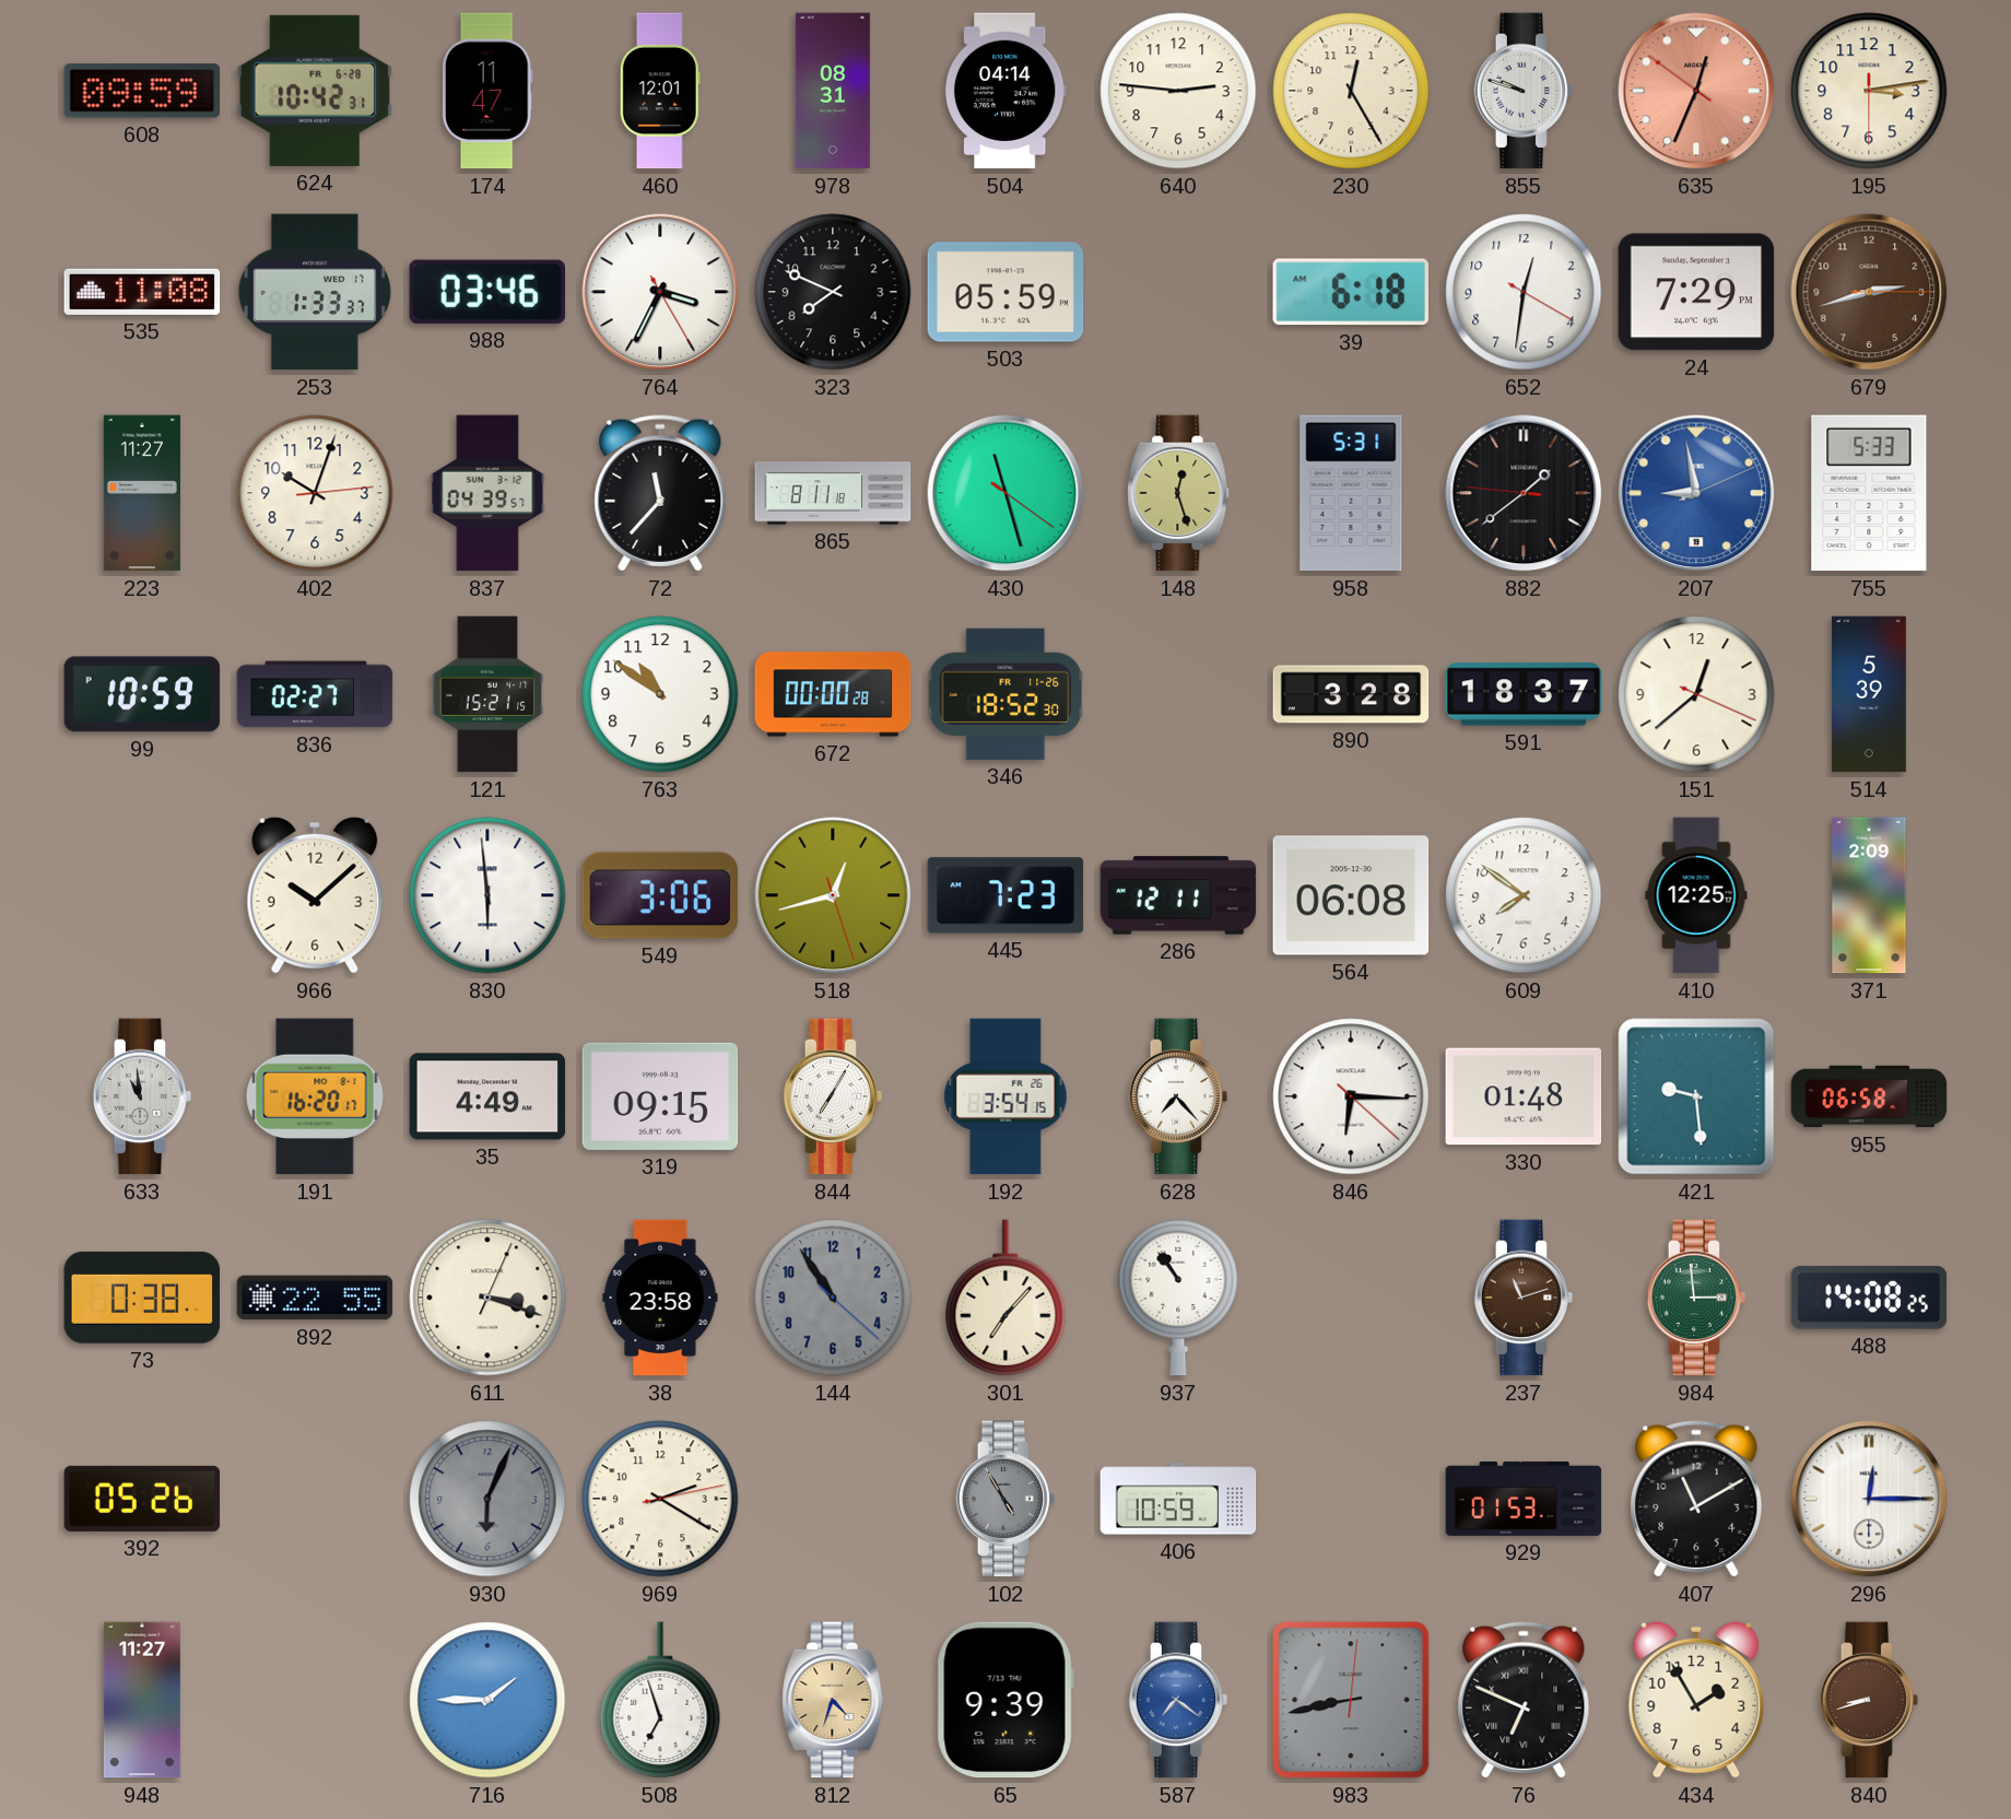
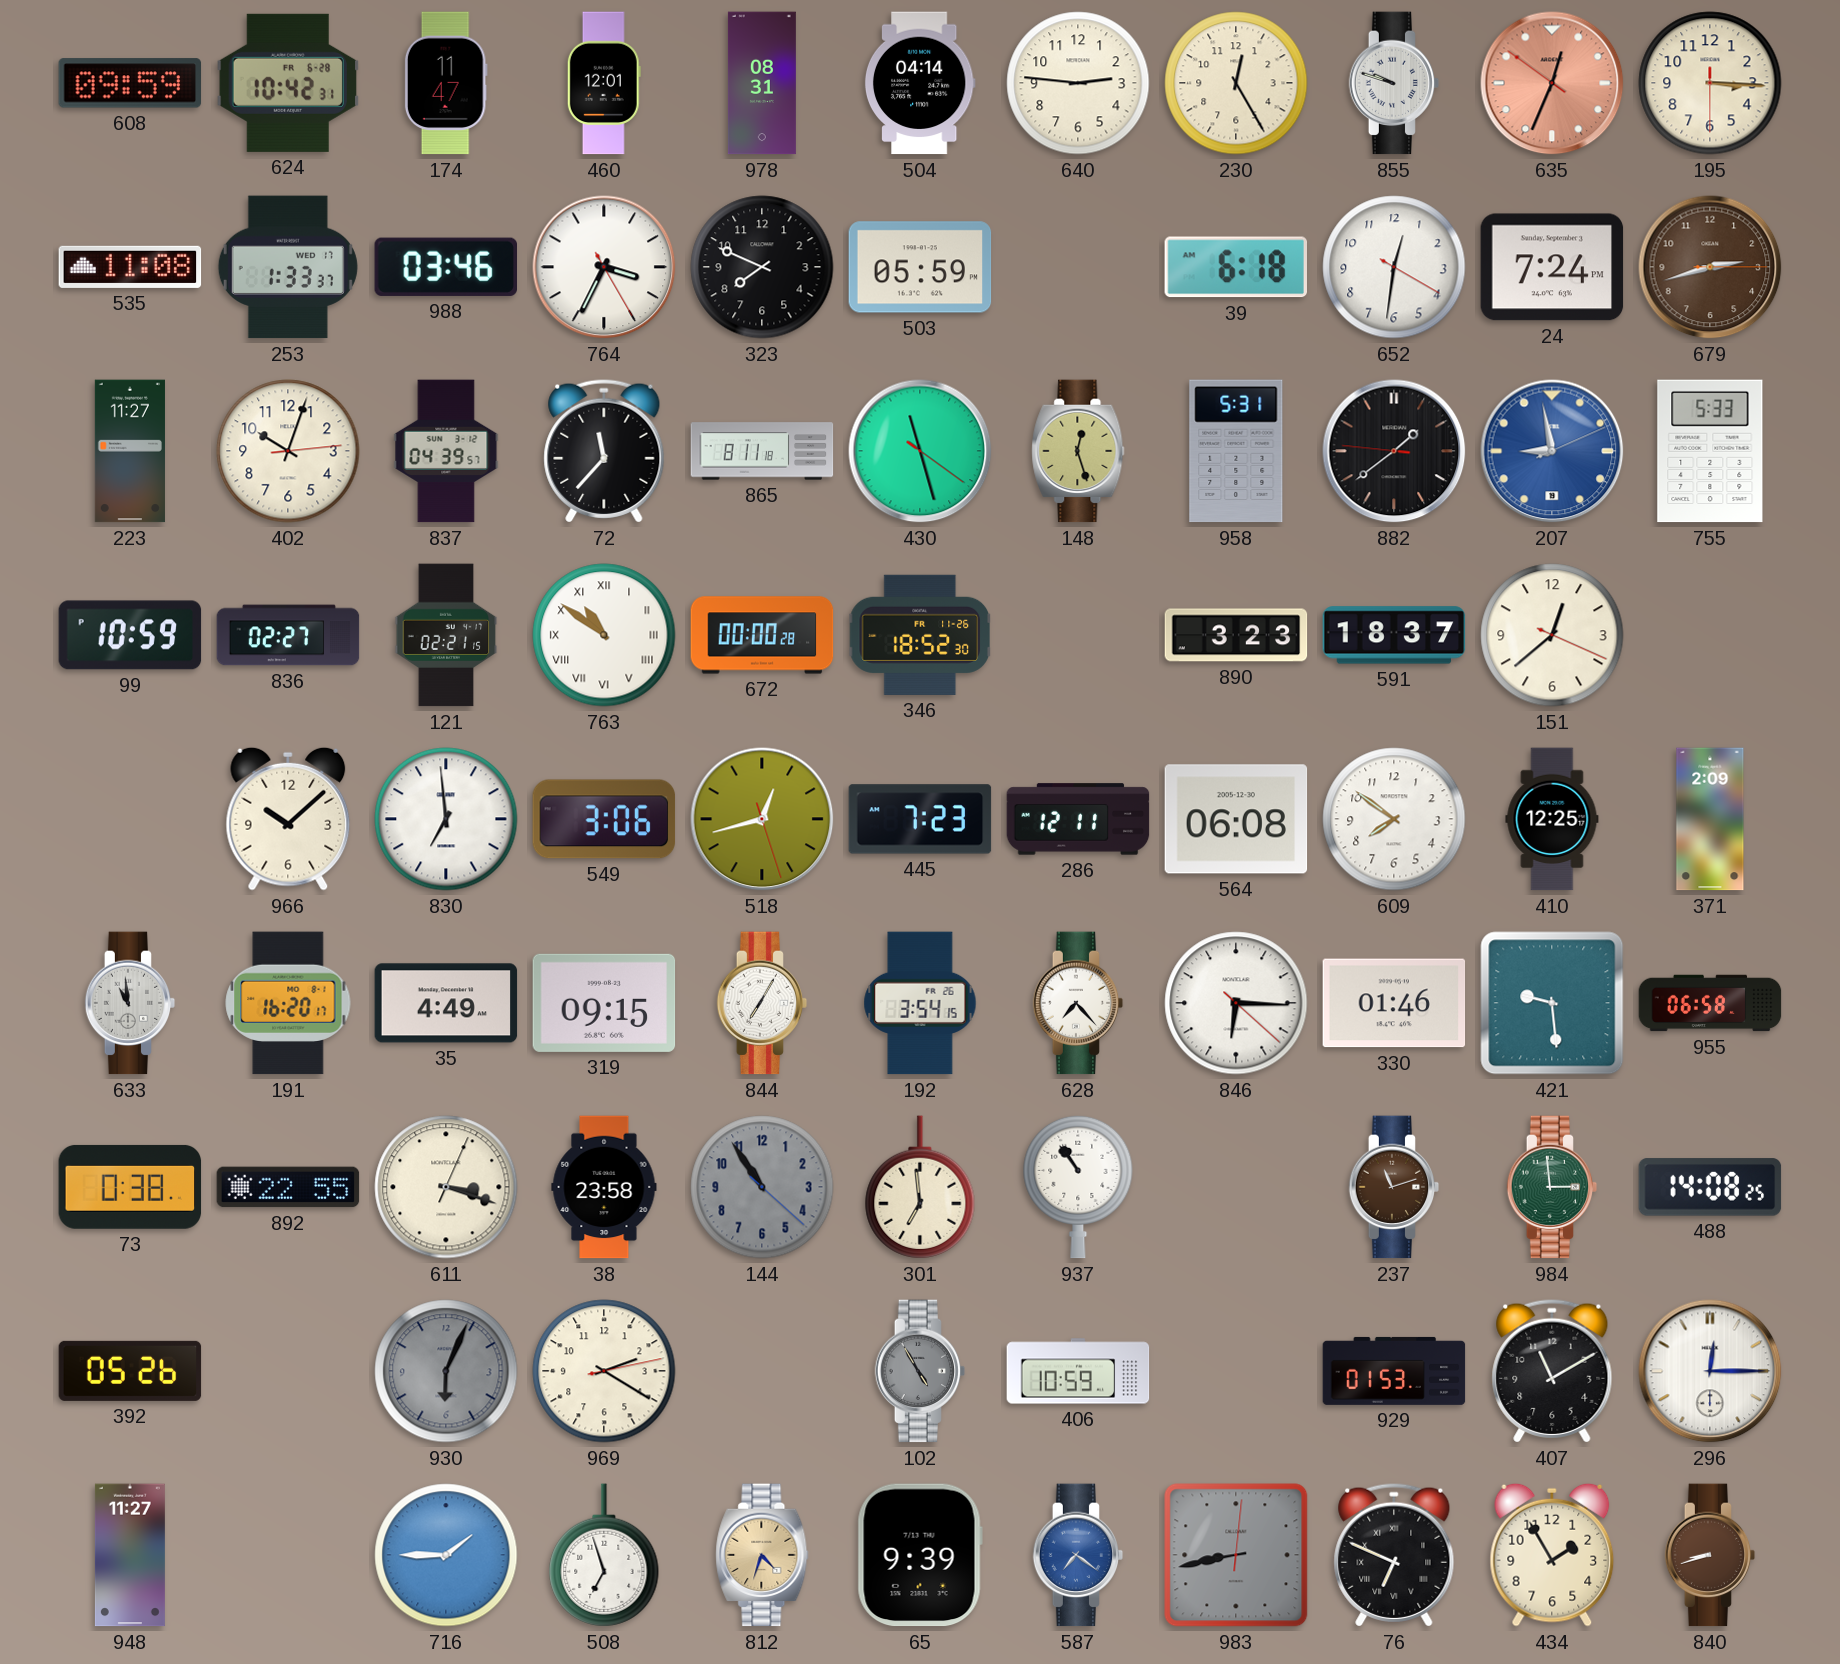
195: 3:13 -> 3:15
24: 7:29 -> 7:24
121: 15:21 -> 02:21
763 numerals: Arabic -> Roman
890: 3:28 -> 3:23
514: 5:39 -> none
830: 5:59 -> 6:59
330: 01:48 -> 01:46
301: 7:07 -> 6:59
